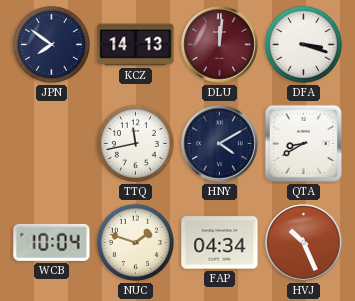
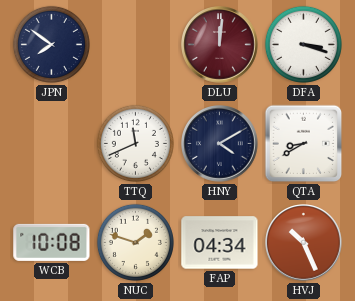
KCZ: 14:13 -> none
TTQ: 11:43 -> 11:41
WCB: 10:04 -> 10:08
